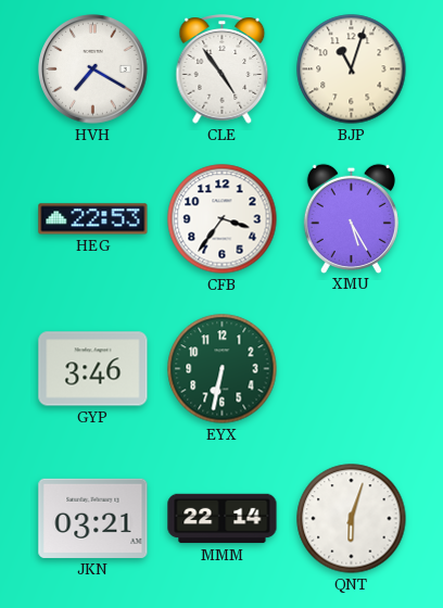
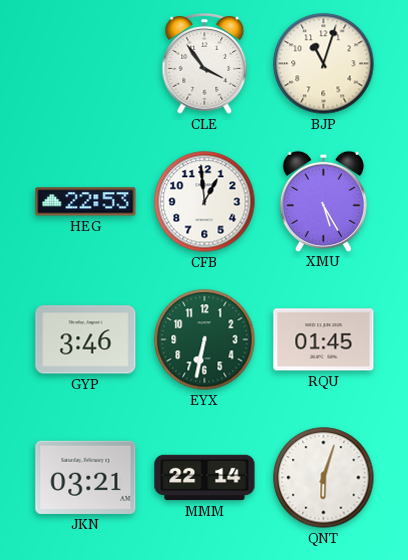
HVH: 7:20 -> none
CLE: 4:54 -> 3:54
CFB: 3:36 -> 12:59
RQU: none -> 01:45
